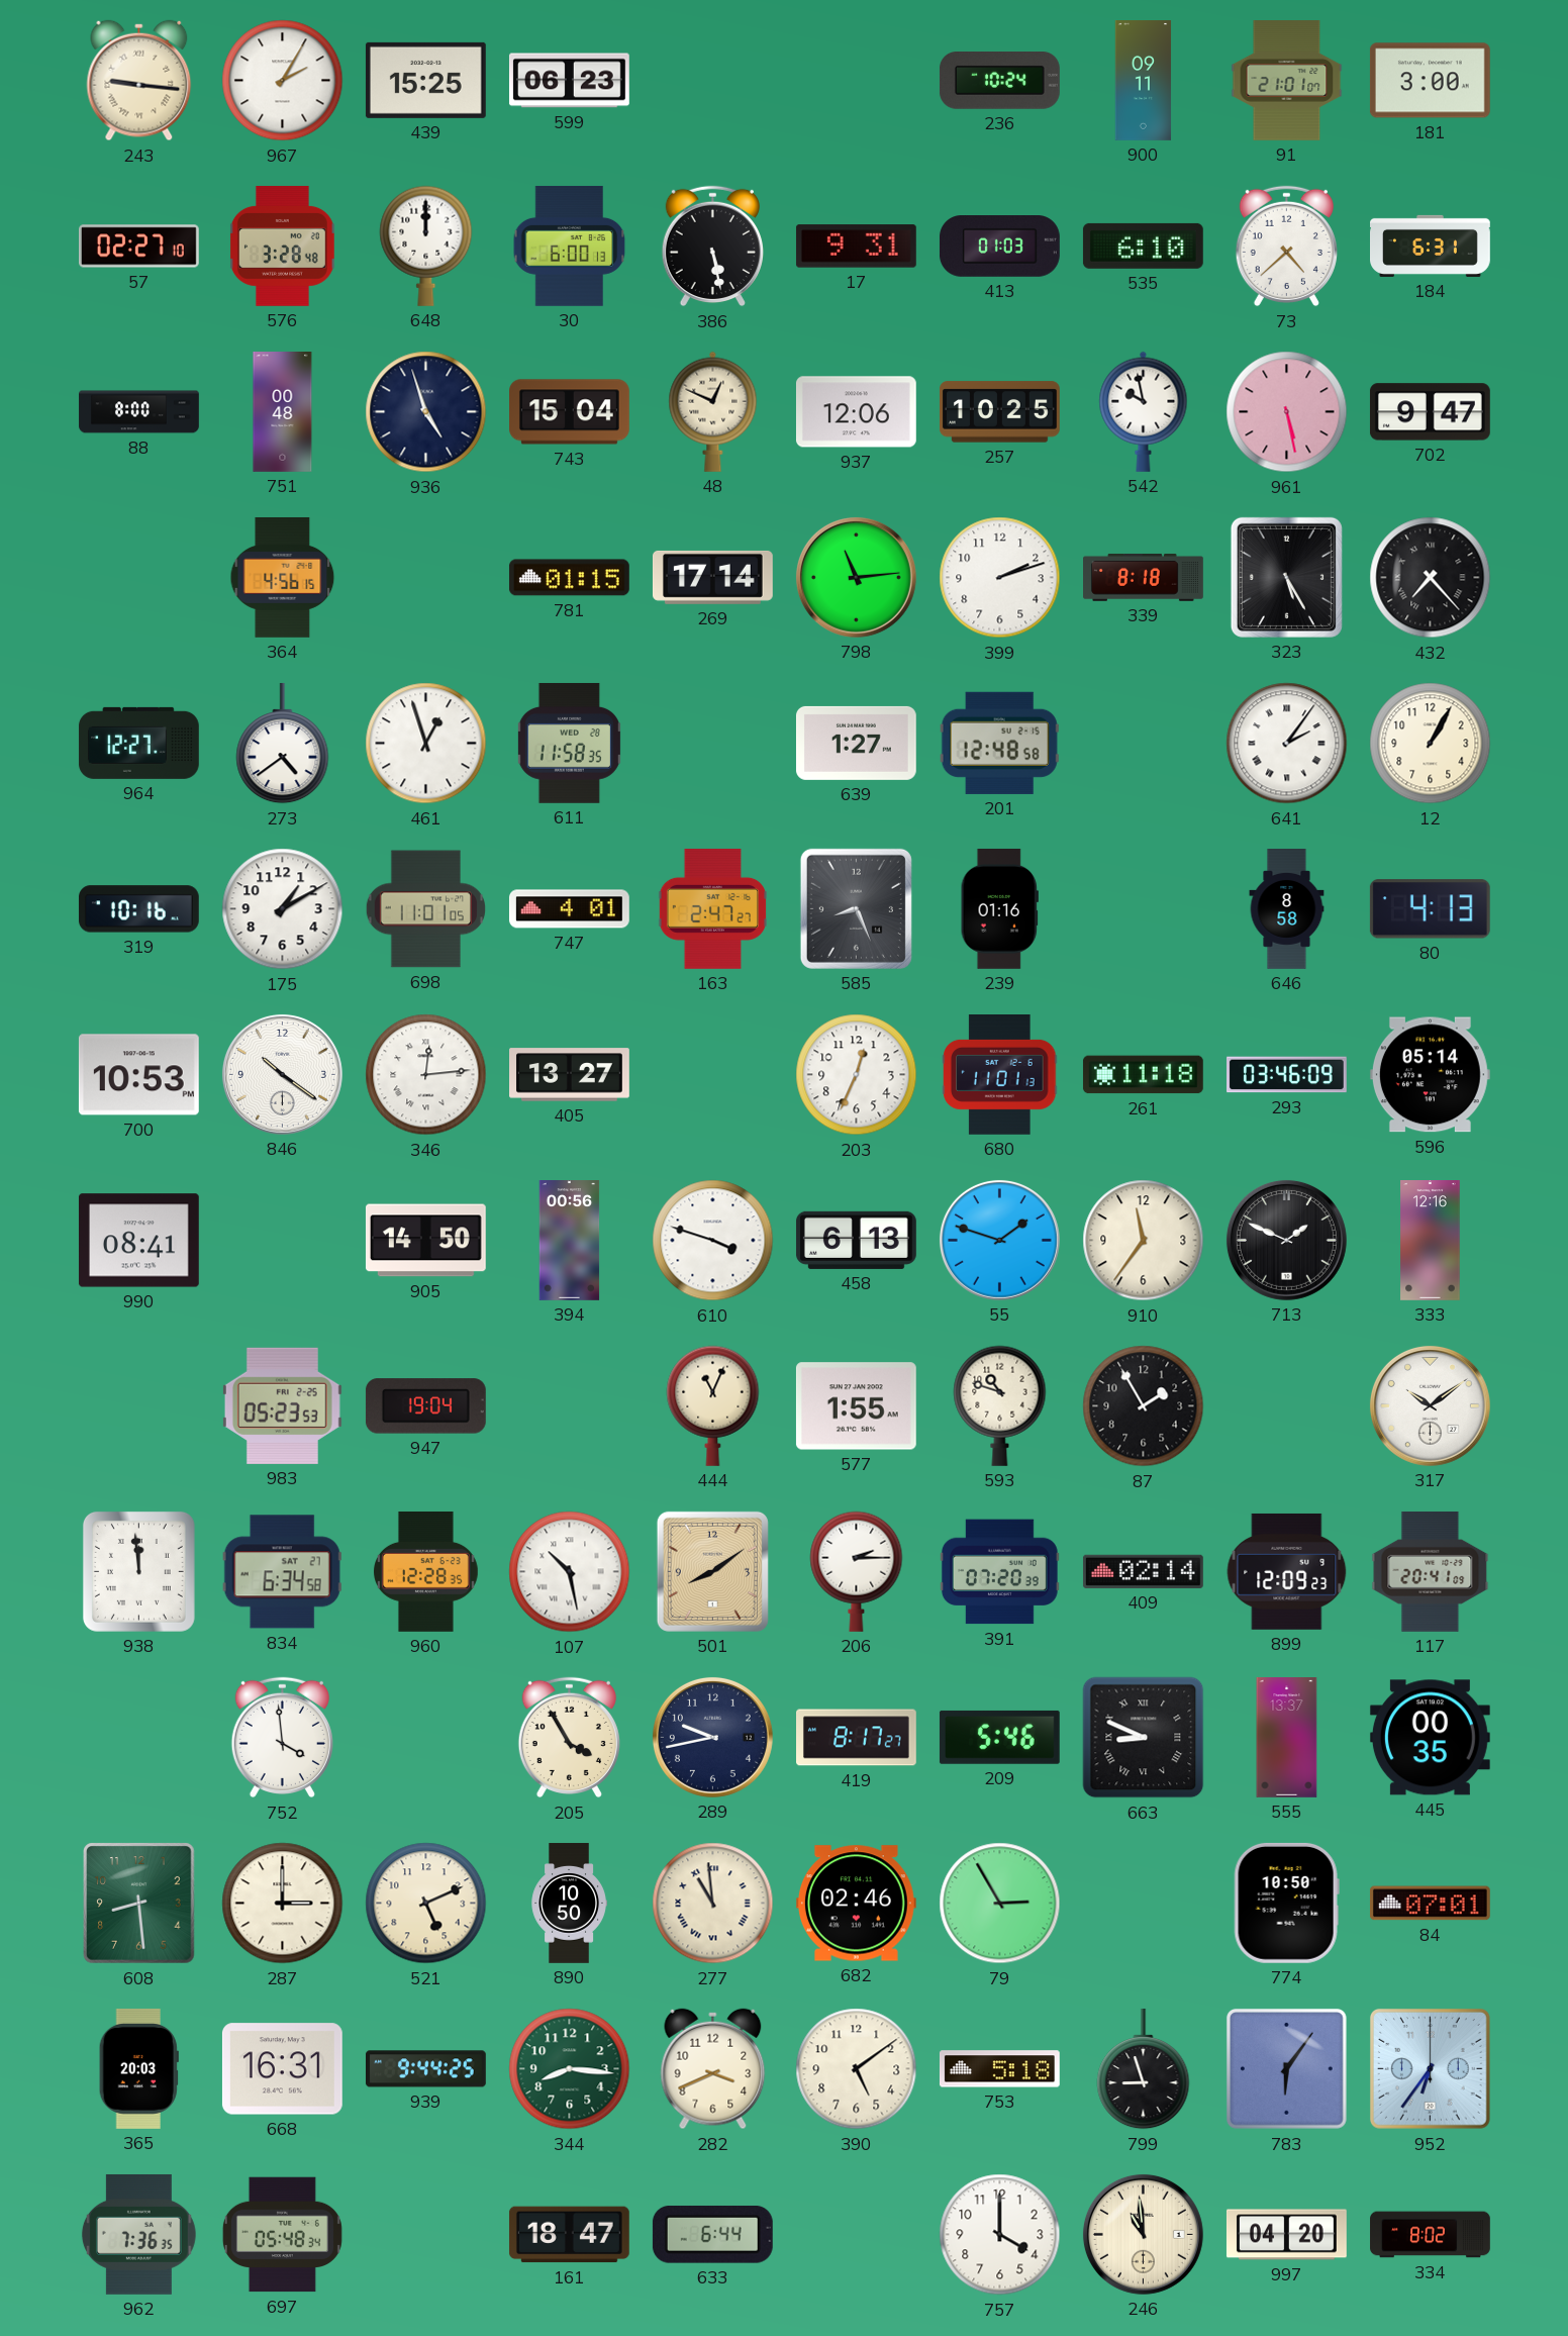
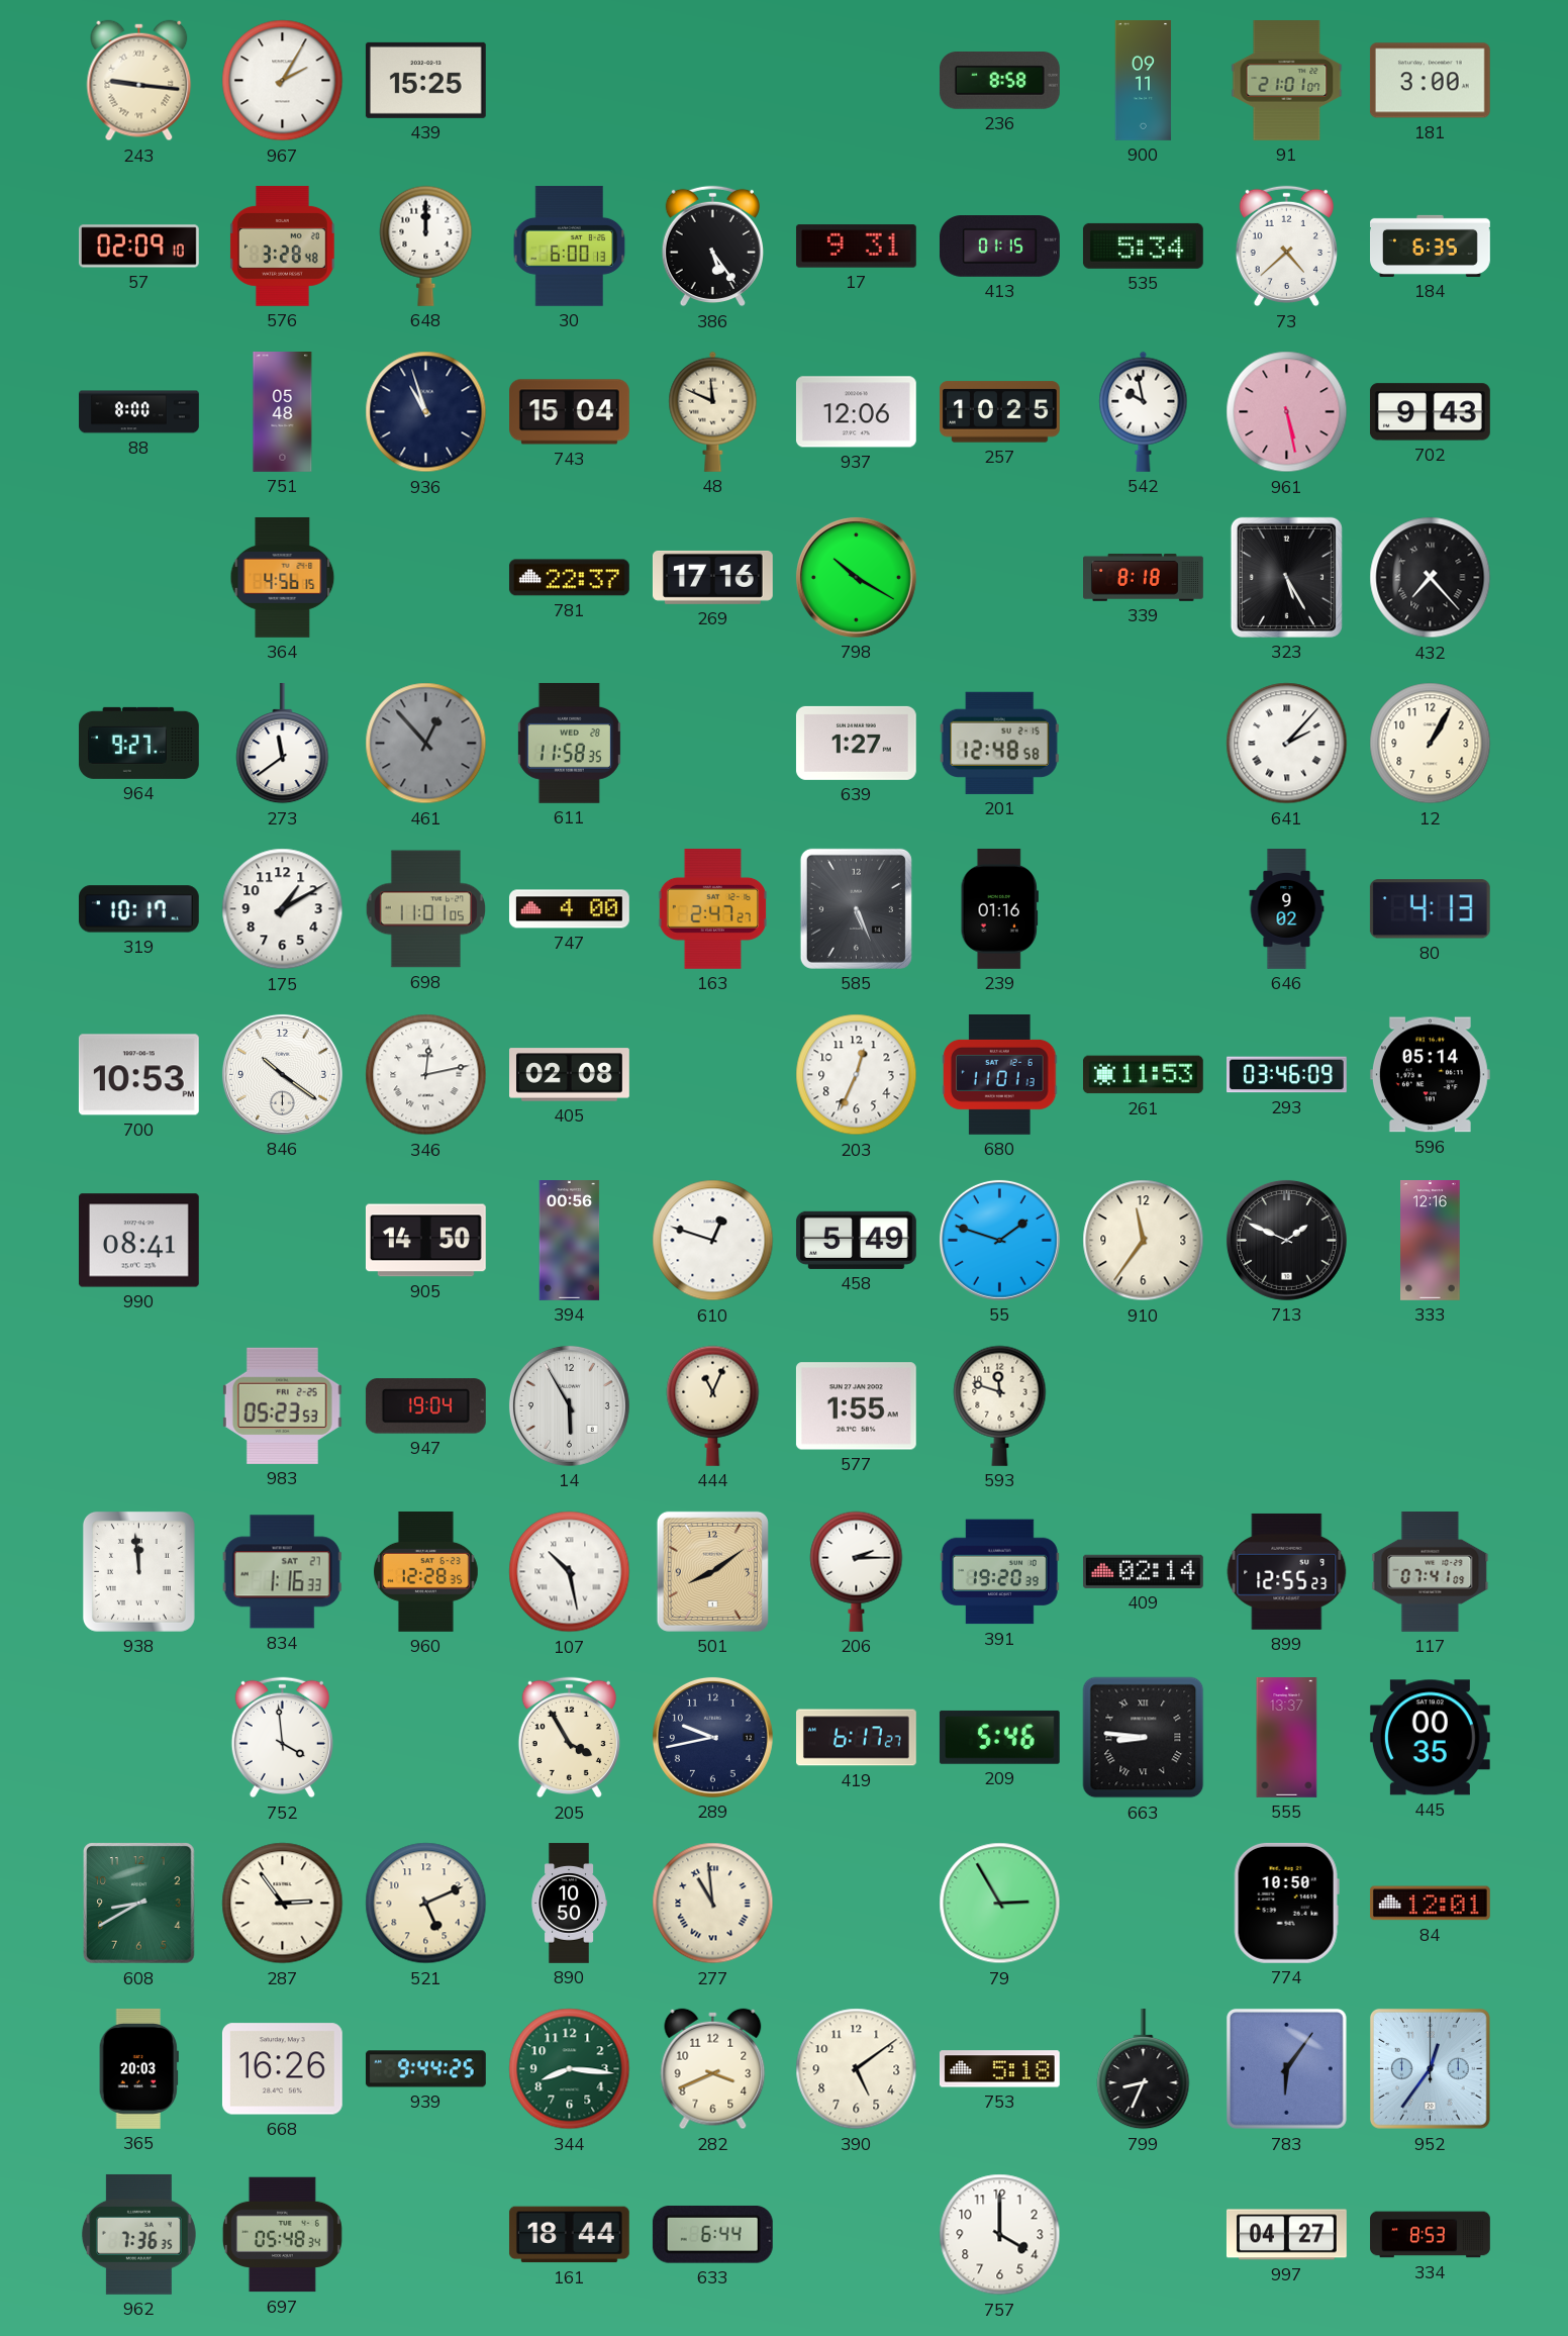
599: 06:23 -> none
236: 10:24 -> 8:58
57: 02:27 -> 02:09
386: 5:28 -> 5:24
413: 01:03 -> 01:15
535: 6:10 -> 5:34
184: 6:31 -> 6:35
751: 00:48 -> 05:48
936: 4:57 -> 10:57
48: 12:49 -> 11:49
702: 9:47 -> 9:43
781: 01:15 -> 22:37
269: 17:14 -> 17:16
798: 11:14 -> 10:20
399: 2:12 -> none
964: 12:27 -> 9:27
273: 4:39 -> 11:39
461: 12:57 -> 12:53
461 dial: white -> grey
641: 2:06 -> 2:07
319: 10:16 -> 10:17
747: 4:01 -> 4:00
585: 8:26 -> 5:26
646: 8:58 -> 9:02
346: 12:14 -> 12:13
405: 13:27 -> 02:08
261: 11:18 -> 11:53
610: 3:48 -> 12:48
458: 6:13 -> 5:49
14: none -> 5:55
593: 10:48 -> 11:48
87: 1:55 -> none
317: 10:09 -> none
834: 6:34 -> 1:16
391: 07:20 -> 19:20
899: 12:09 -> 12:55
117: 20:41 -> 07:41
419: 8:17 -> 6:17
663: 8:49 -> 8:46
608: 8:29 -> 8:40
287: 3:00 -> 2:54
682: 02:46 -> none
84: 07:01 -> 12:01
668: 16:31 -> 16:26
799: 8:57 -> 8:34
952: 6:36 -> 12:36
161: 18:47 -> 18:44
246: 10:59 -> none
997: 04:20 -> 04:27
334: 8:02 -> 8:53
